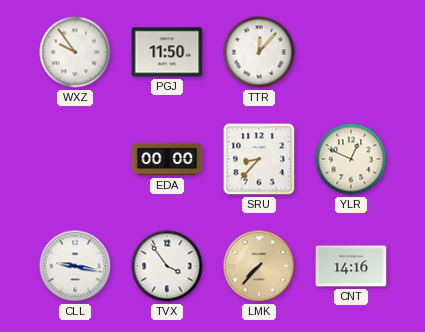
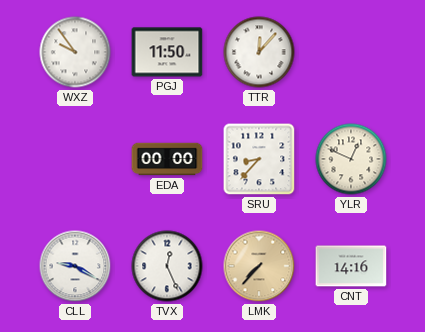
CLL: 9:17 -> 9:20
TVX: 3:54 -> 12:26
